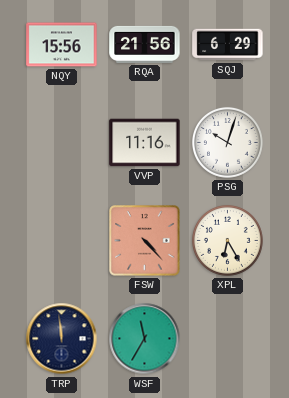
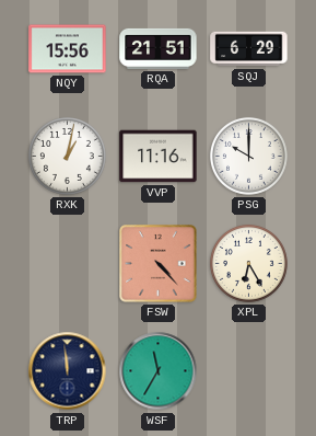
RQA: 21:56 -> 21:51
RXK: none -> 1:02
PSG: 10:03 -> 10:00
